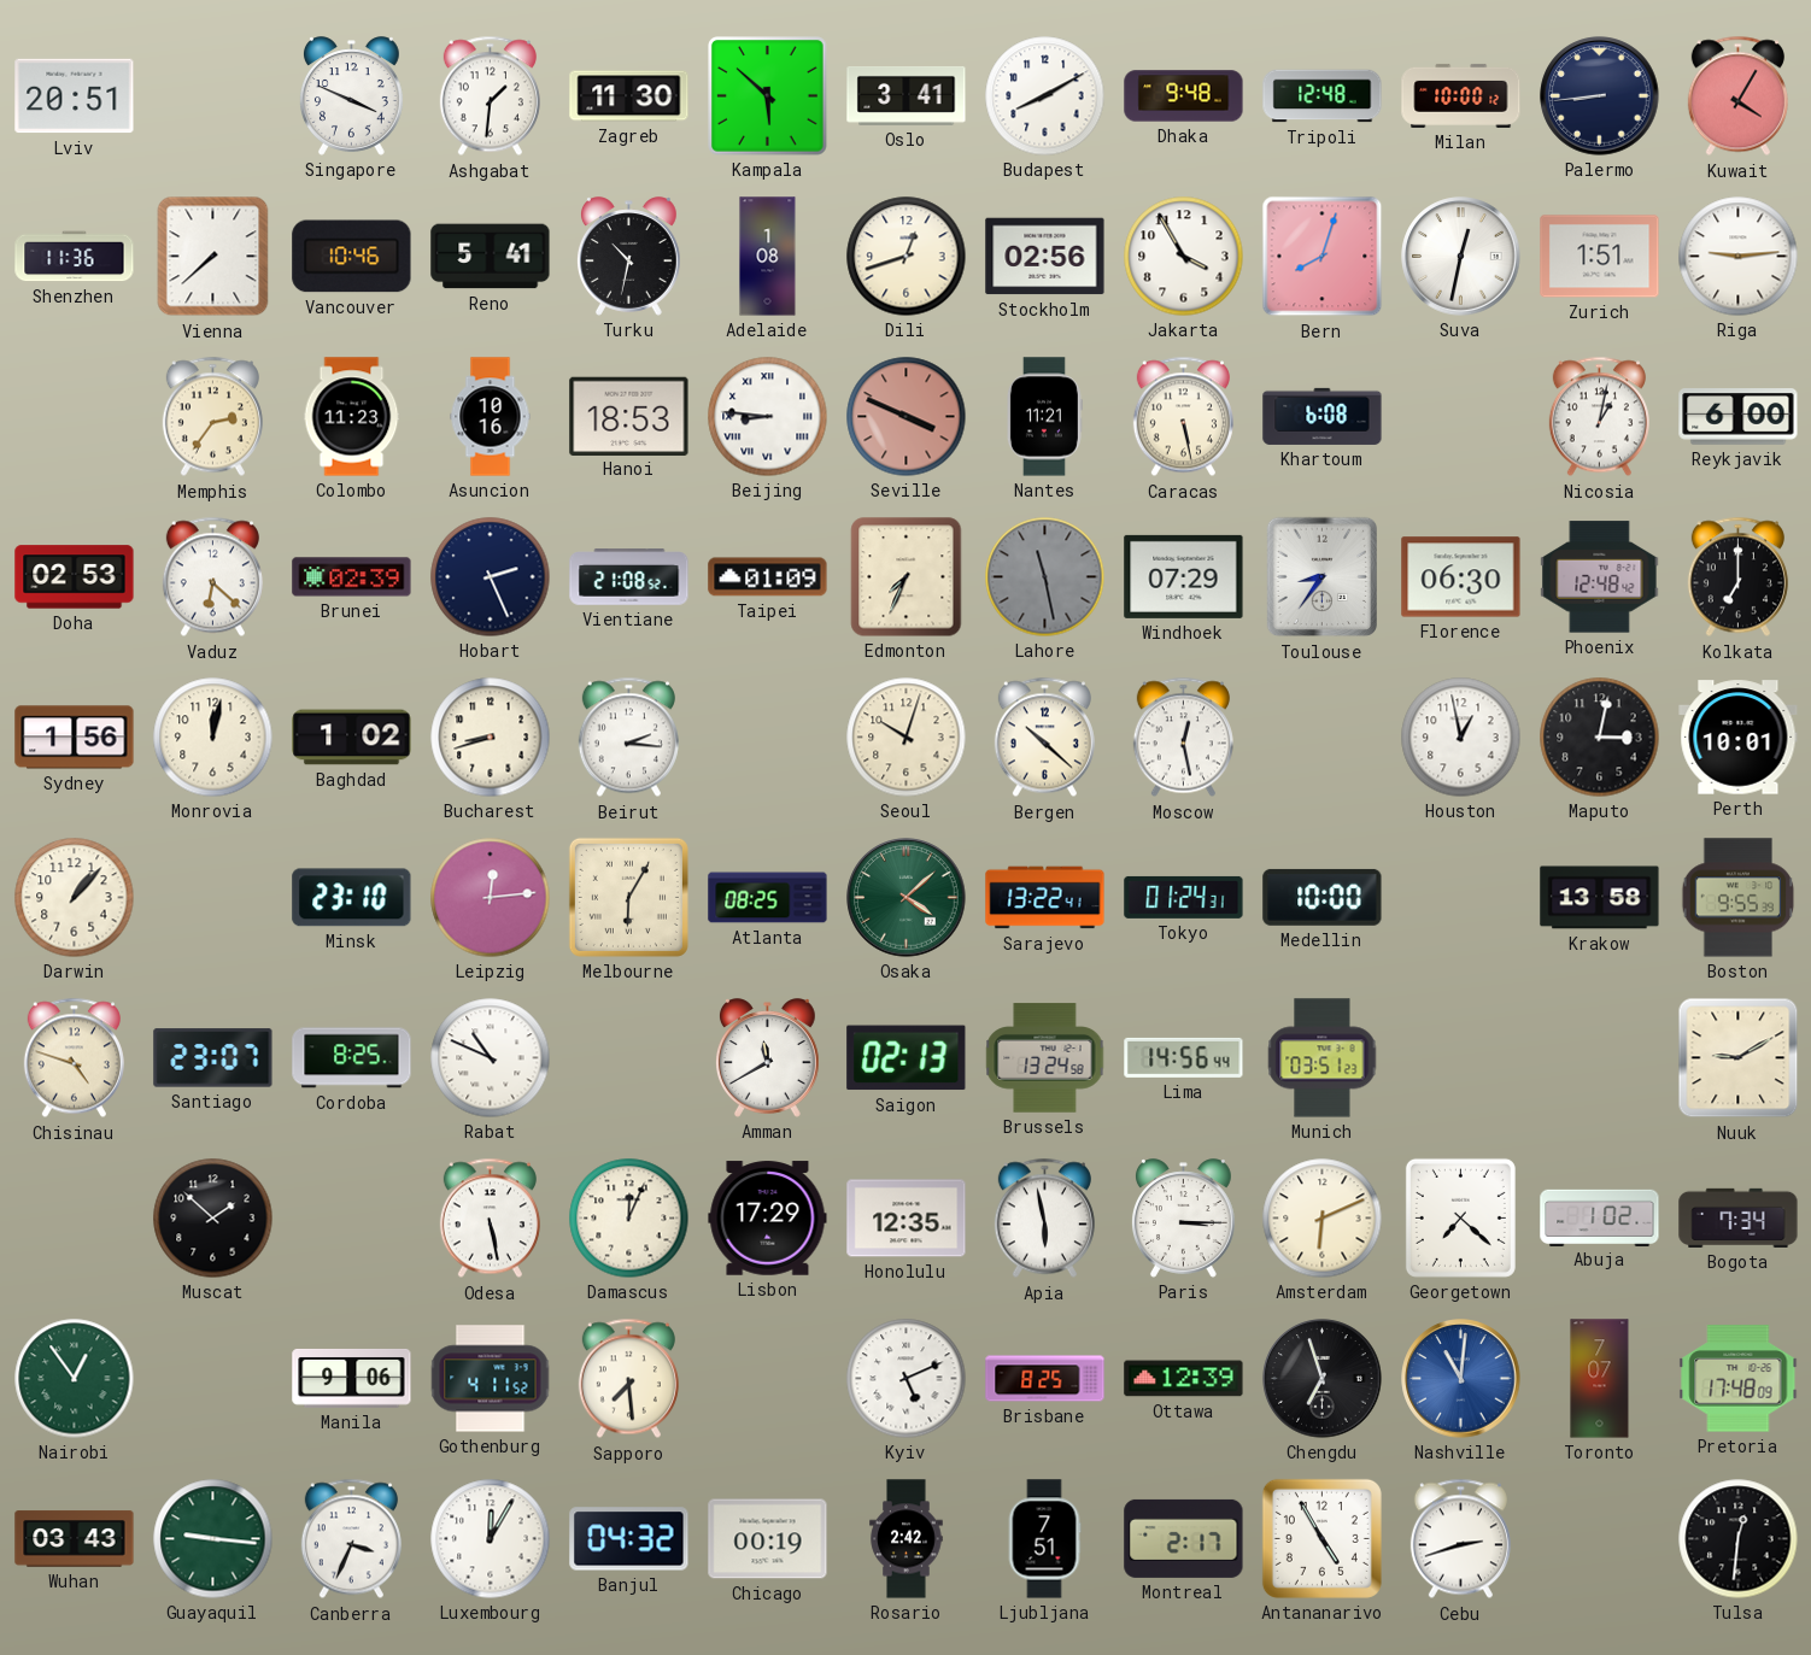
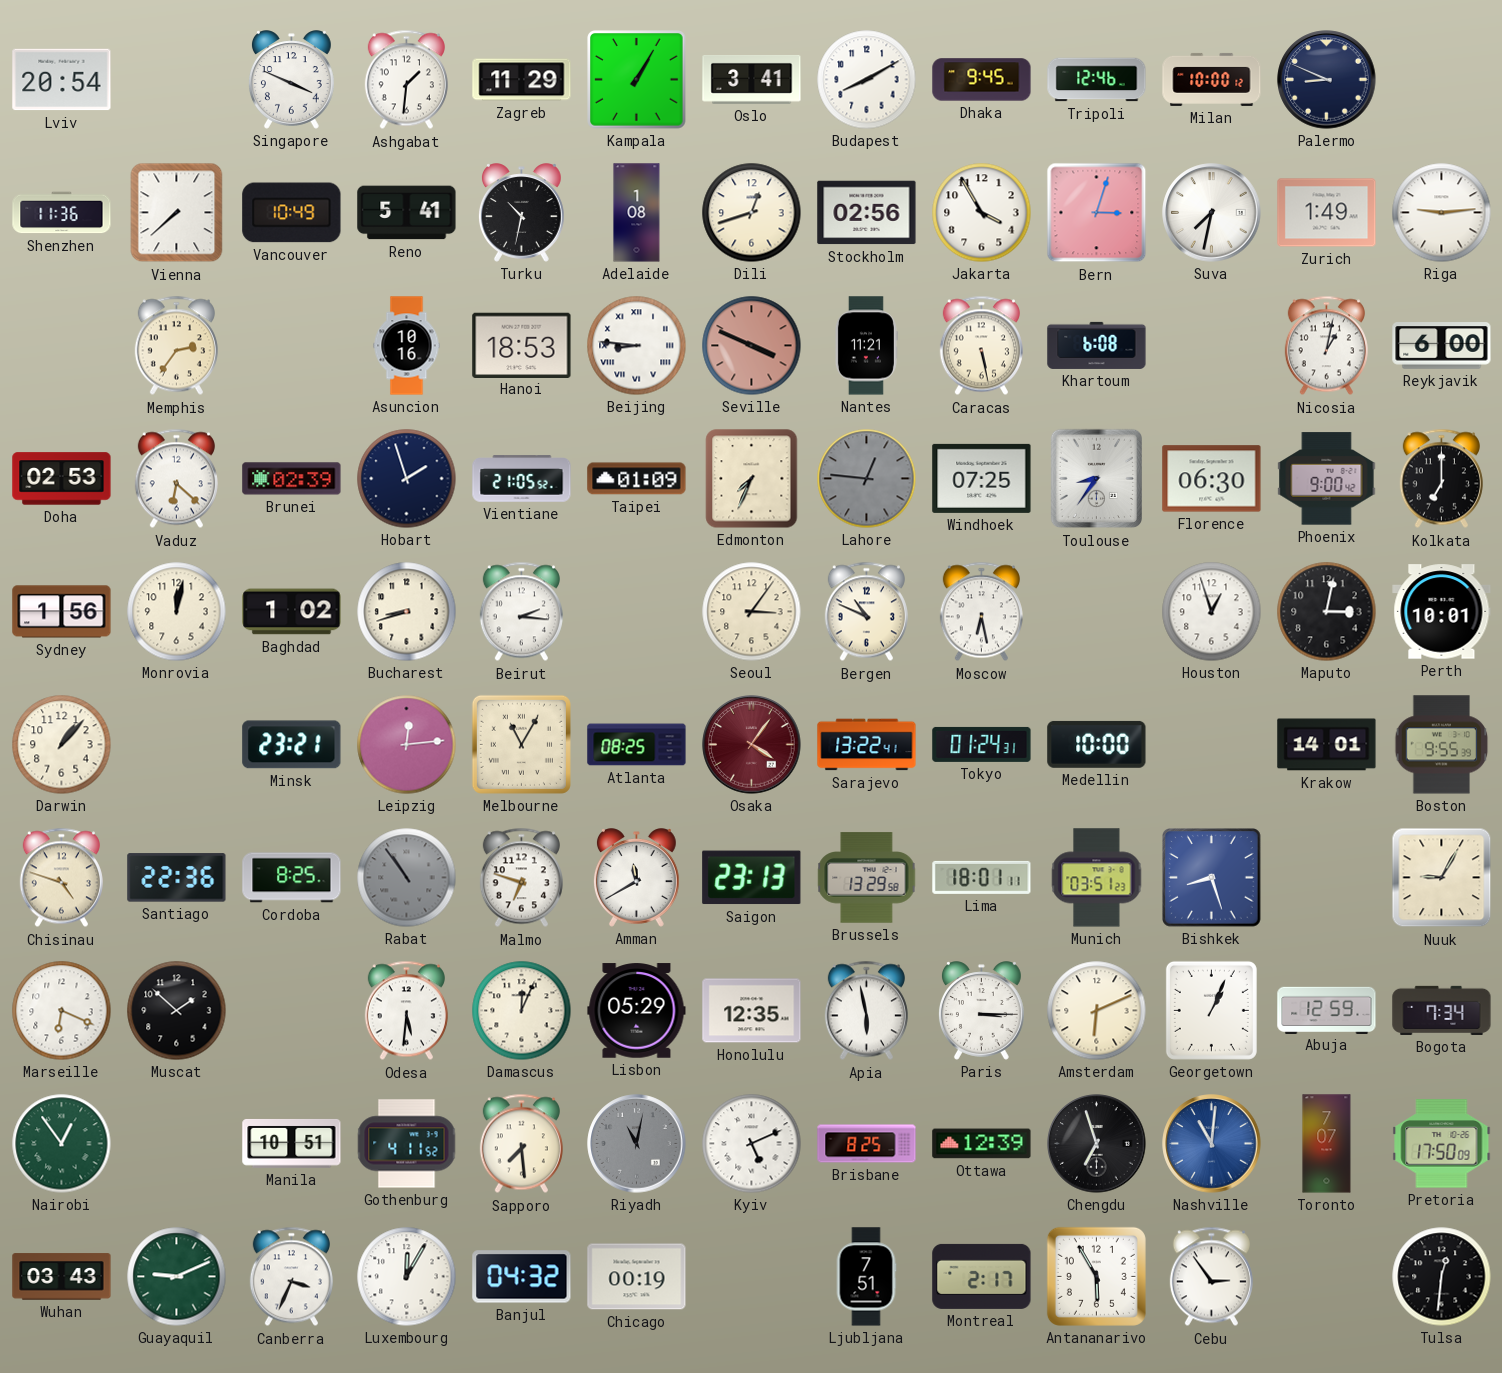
Lviv: 20:51 -> 20:54
Zagreb: 11:30 -> 11:29
Kampala: 5:52 -> 1:05
Dhaka: 9:48 -> 9:45
Tripoli: 12:48 -> 12:46
Palermo: 8:44 -> 8:49
Kuwait: 4:05 -> none
Vancouver: 10:46 -> 10:49
Bern: 8:03 -> 3:03
Suva: 12:32 -> 7:32
Zurich: 1:51 -> 1:49
Colombo: 11:23 -> none
Hobart: 2:26 -> 1:57
Vientiane: 21:08 -> 21:05
Lahore: 11:28 -> 12:46
Windhoek: 07:29 -> 07:25
Phoenix: 12:48 -> 9:00
Seoul: 10:03 -> 3:06
Bergen: 10:22 -> 10:49
Moscow: 12:28 -> 6:28
Houston: 12:58 -> 12:57
Minsk: 23:10 -> 23:21
Melbourne: 6:05 -> 11:05
Osaka: 4:08 -> 4:06
Osaka dial: green -> burgundy
Krakow: 13:58 -> 14:01
Santiago: 23:07 -> 22:36
Rabat: 10:49 -> 10:54
Rabat dial: white -> grey
Malmo: none -> 6:48
Saigon: 02:13 -> 23:13
Brussels: 13:24 -> 13:29
Lima: 14:56 -> 18:01
Bishkek: none -> 8:27
Nuuk: 9:10 -> 9:05
Marseille: none -> 6:19
Odesa: 5:28 -> 5:31
Lisbon: 17:29 -> 05:29
Georgetown: 7:22 -> 1:04
Abuja: 1:02 -> 12:59
Manila: 9:06 -> 10:51
Riyadh: none -> 11:02
Pretoria: 17:48 -> 17:50
Guayaquil: 9:16 -> 9:11
Rosario: 2:42 -> none
Antananarivo: 4:55 -> 5:55
Cebu: 2:42 -> 2:54
